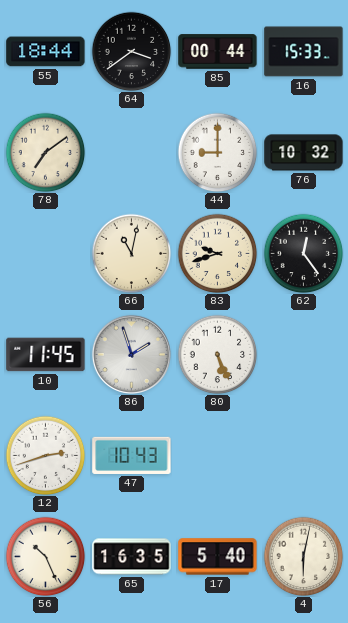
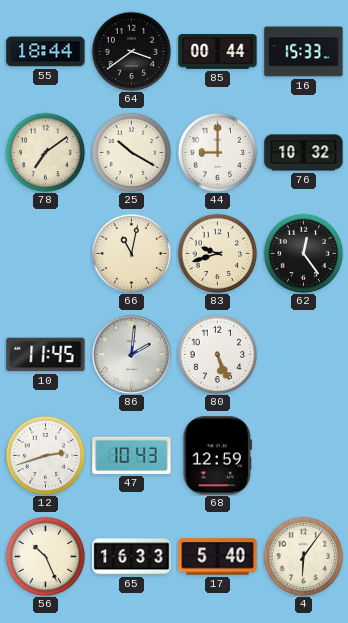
25: none -> 10:20
86: 1:57 -> 2:01
68: none -> 12:59
65: 16:35 -> 16:33
4: 6:02 -> 6:06
